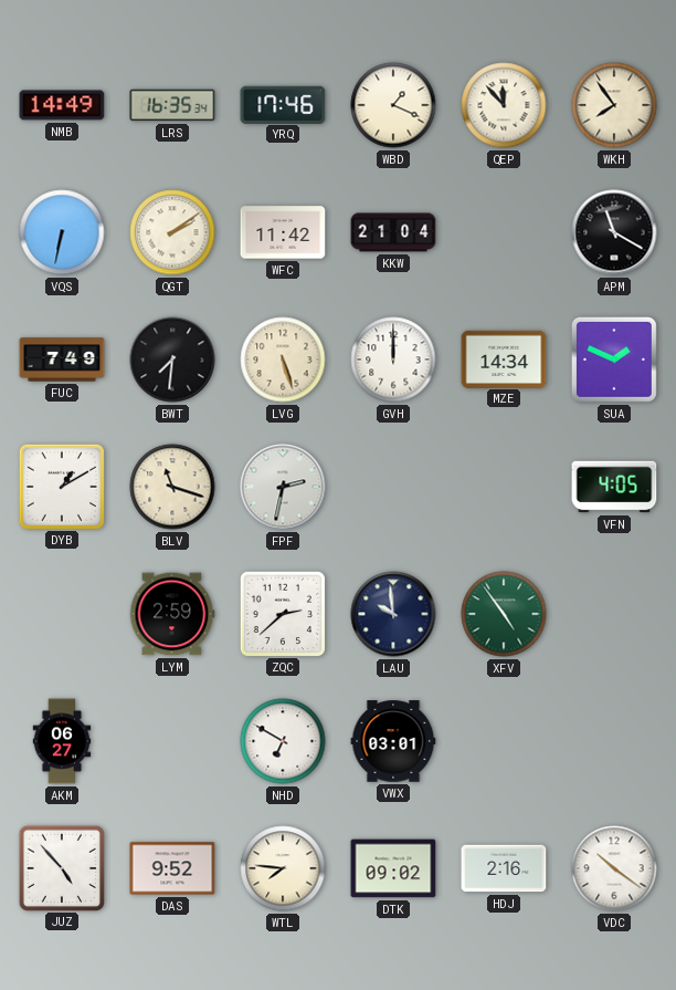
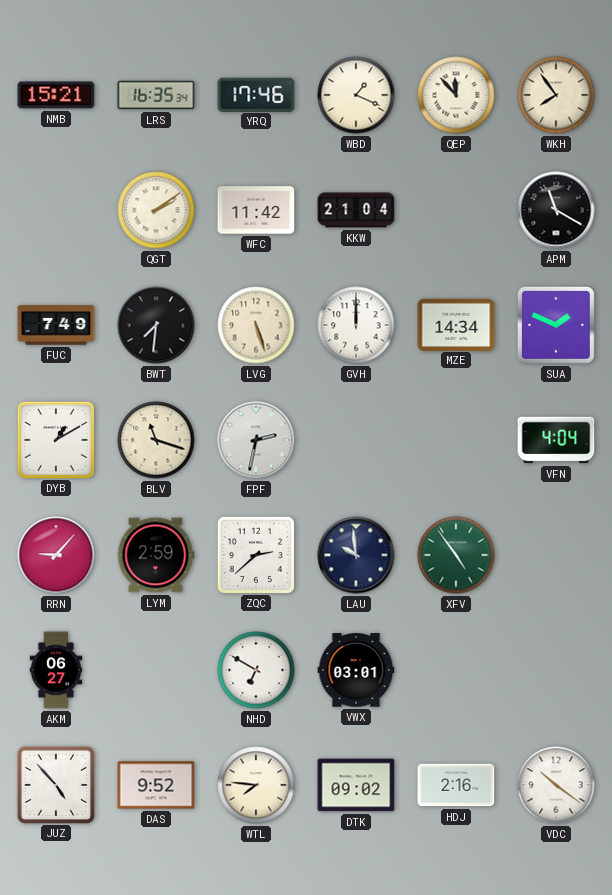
NMB: 14:49 -> 15:21
VQS: 6:32 -> none
VFN: 4:05 -> 4:04
RRN: none -> 9:07
